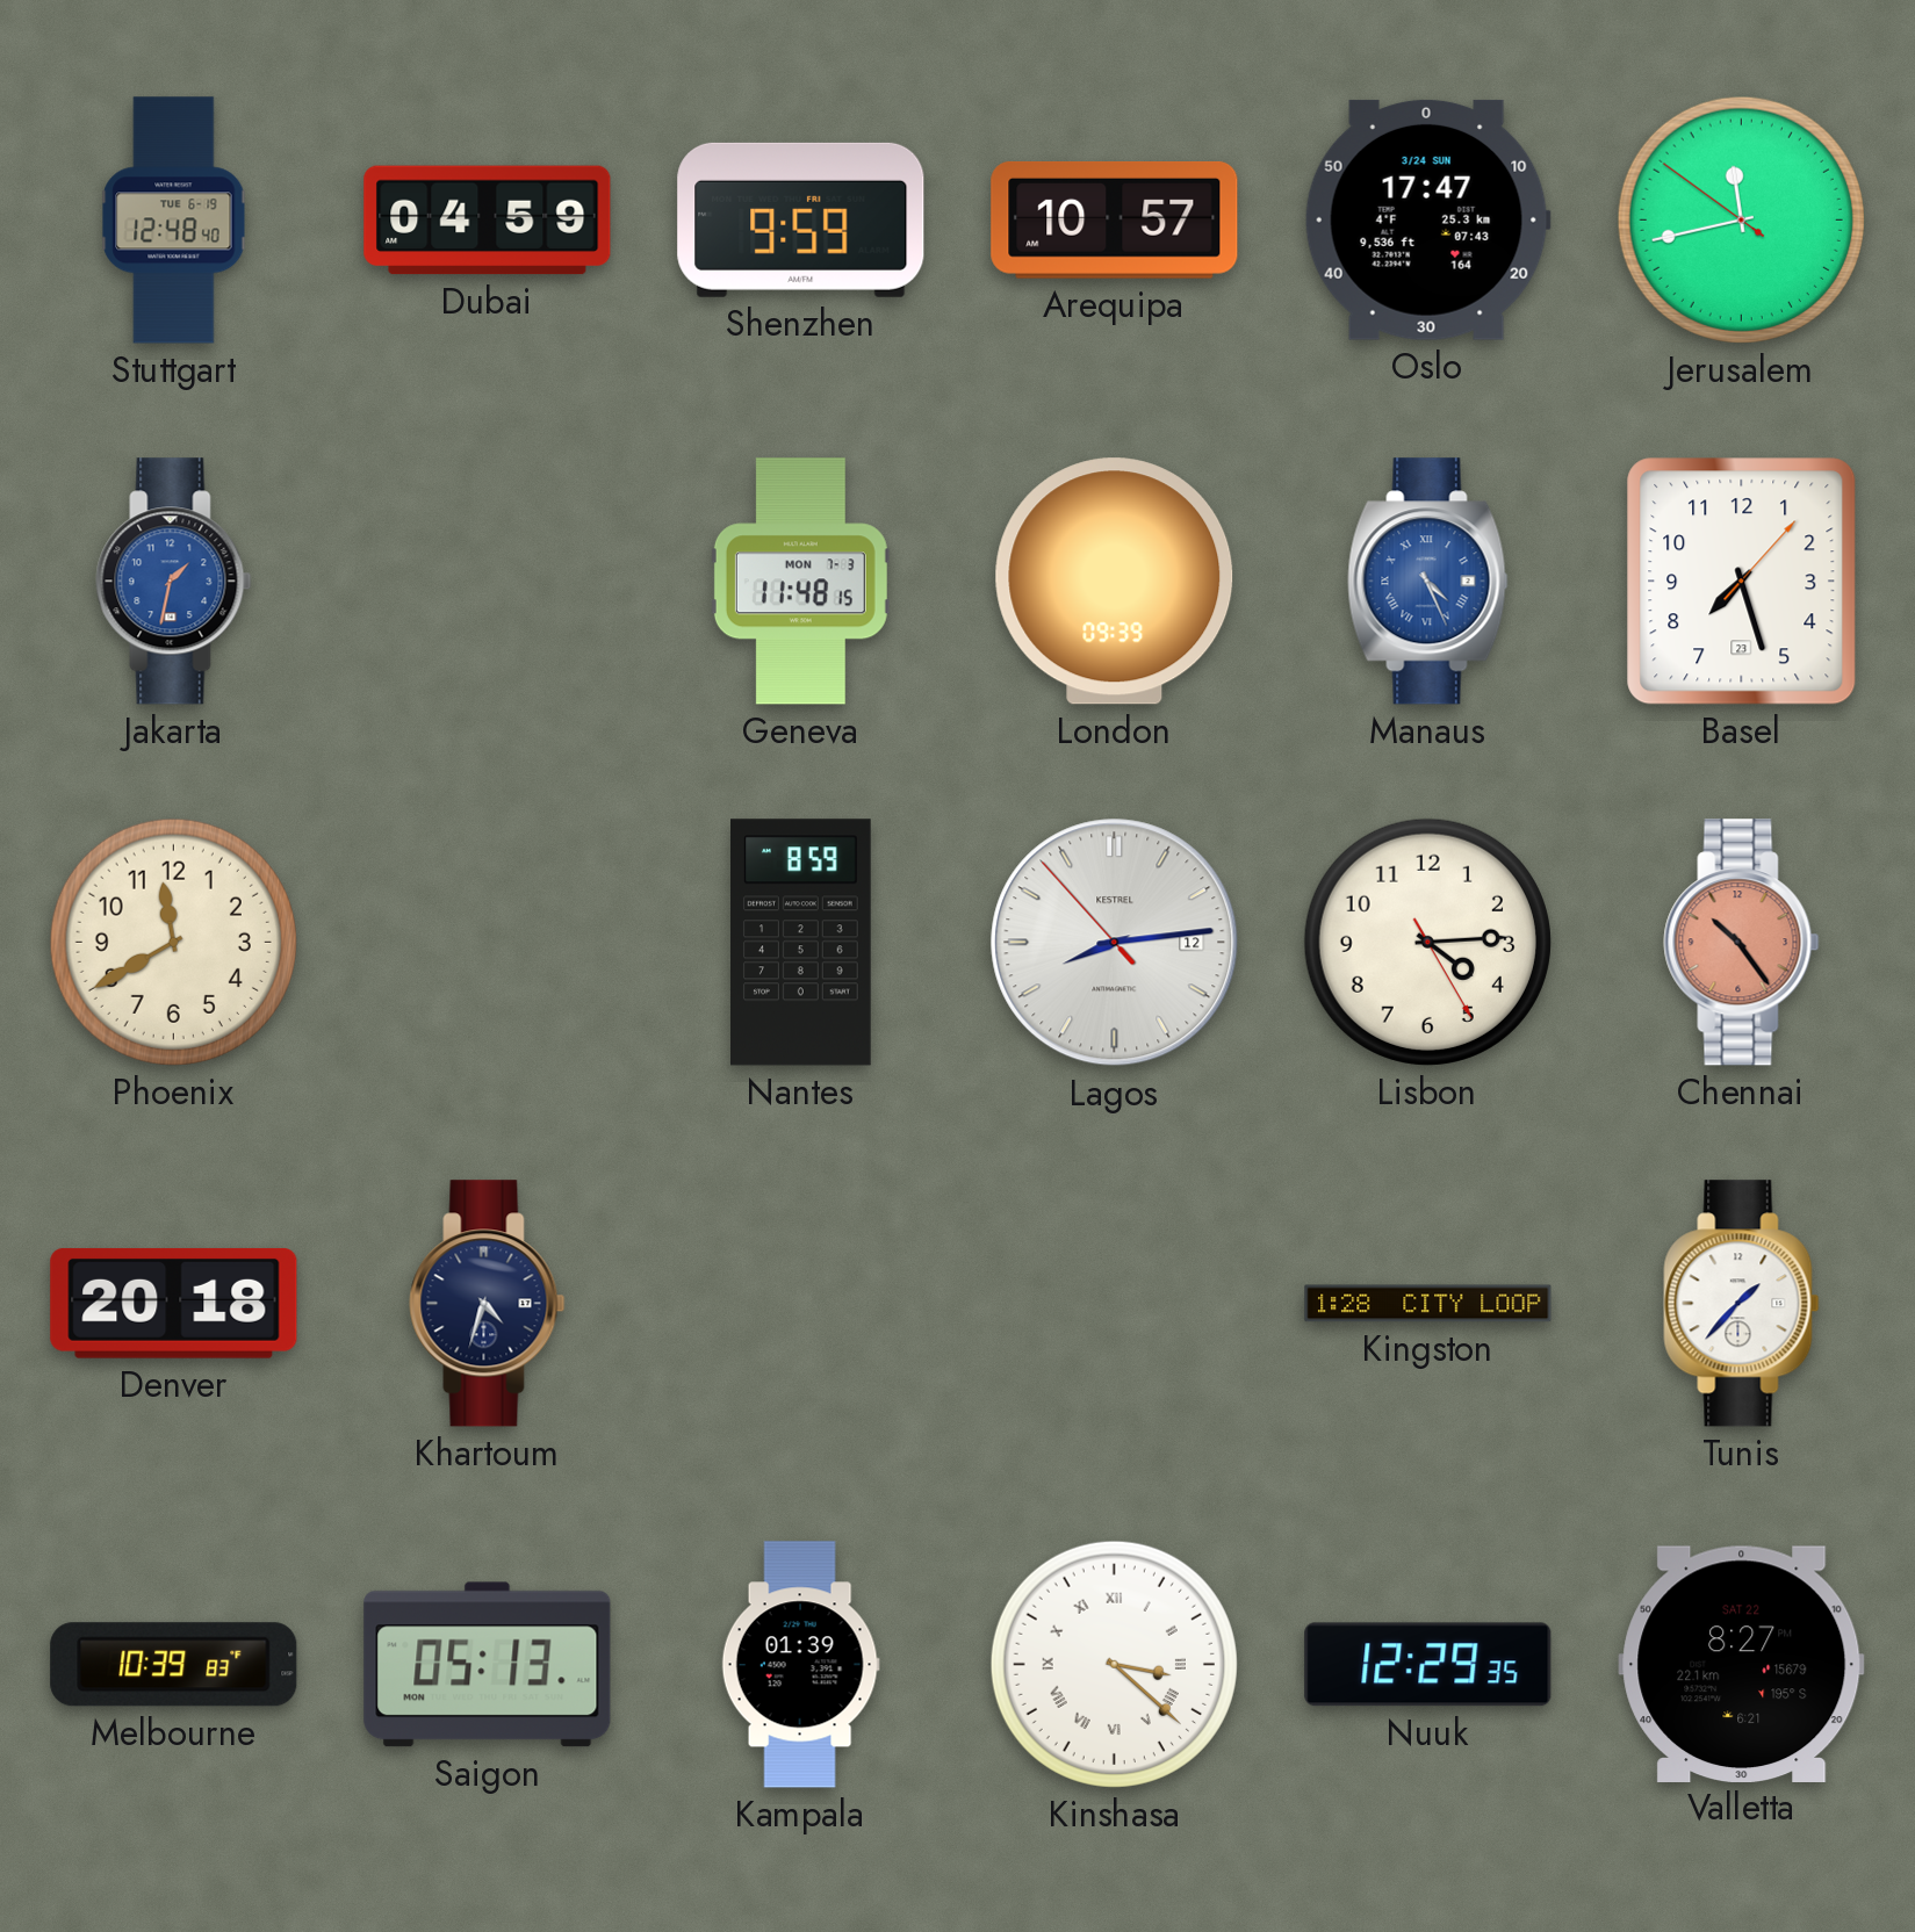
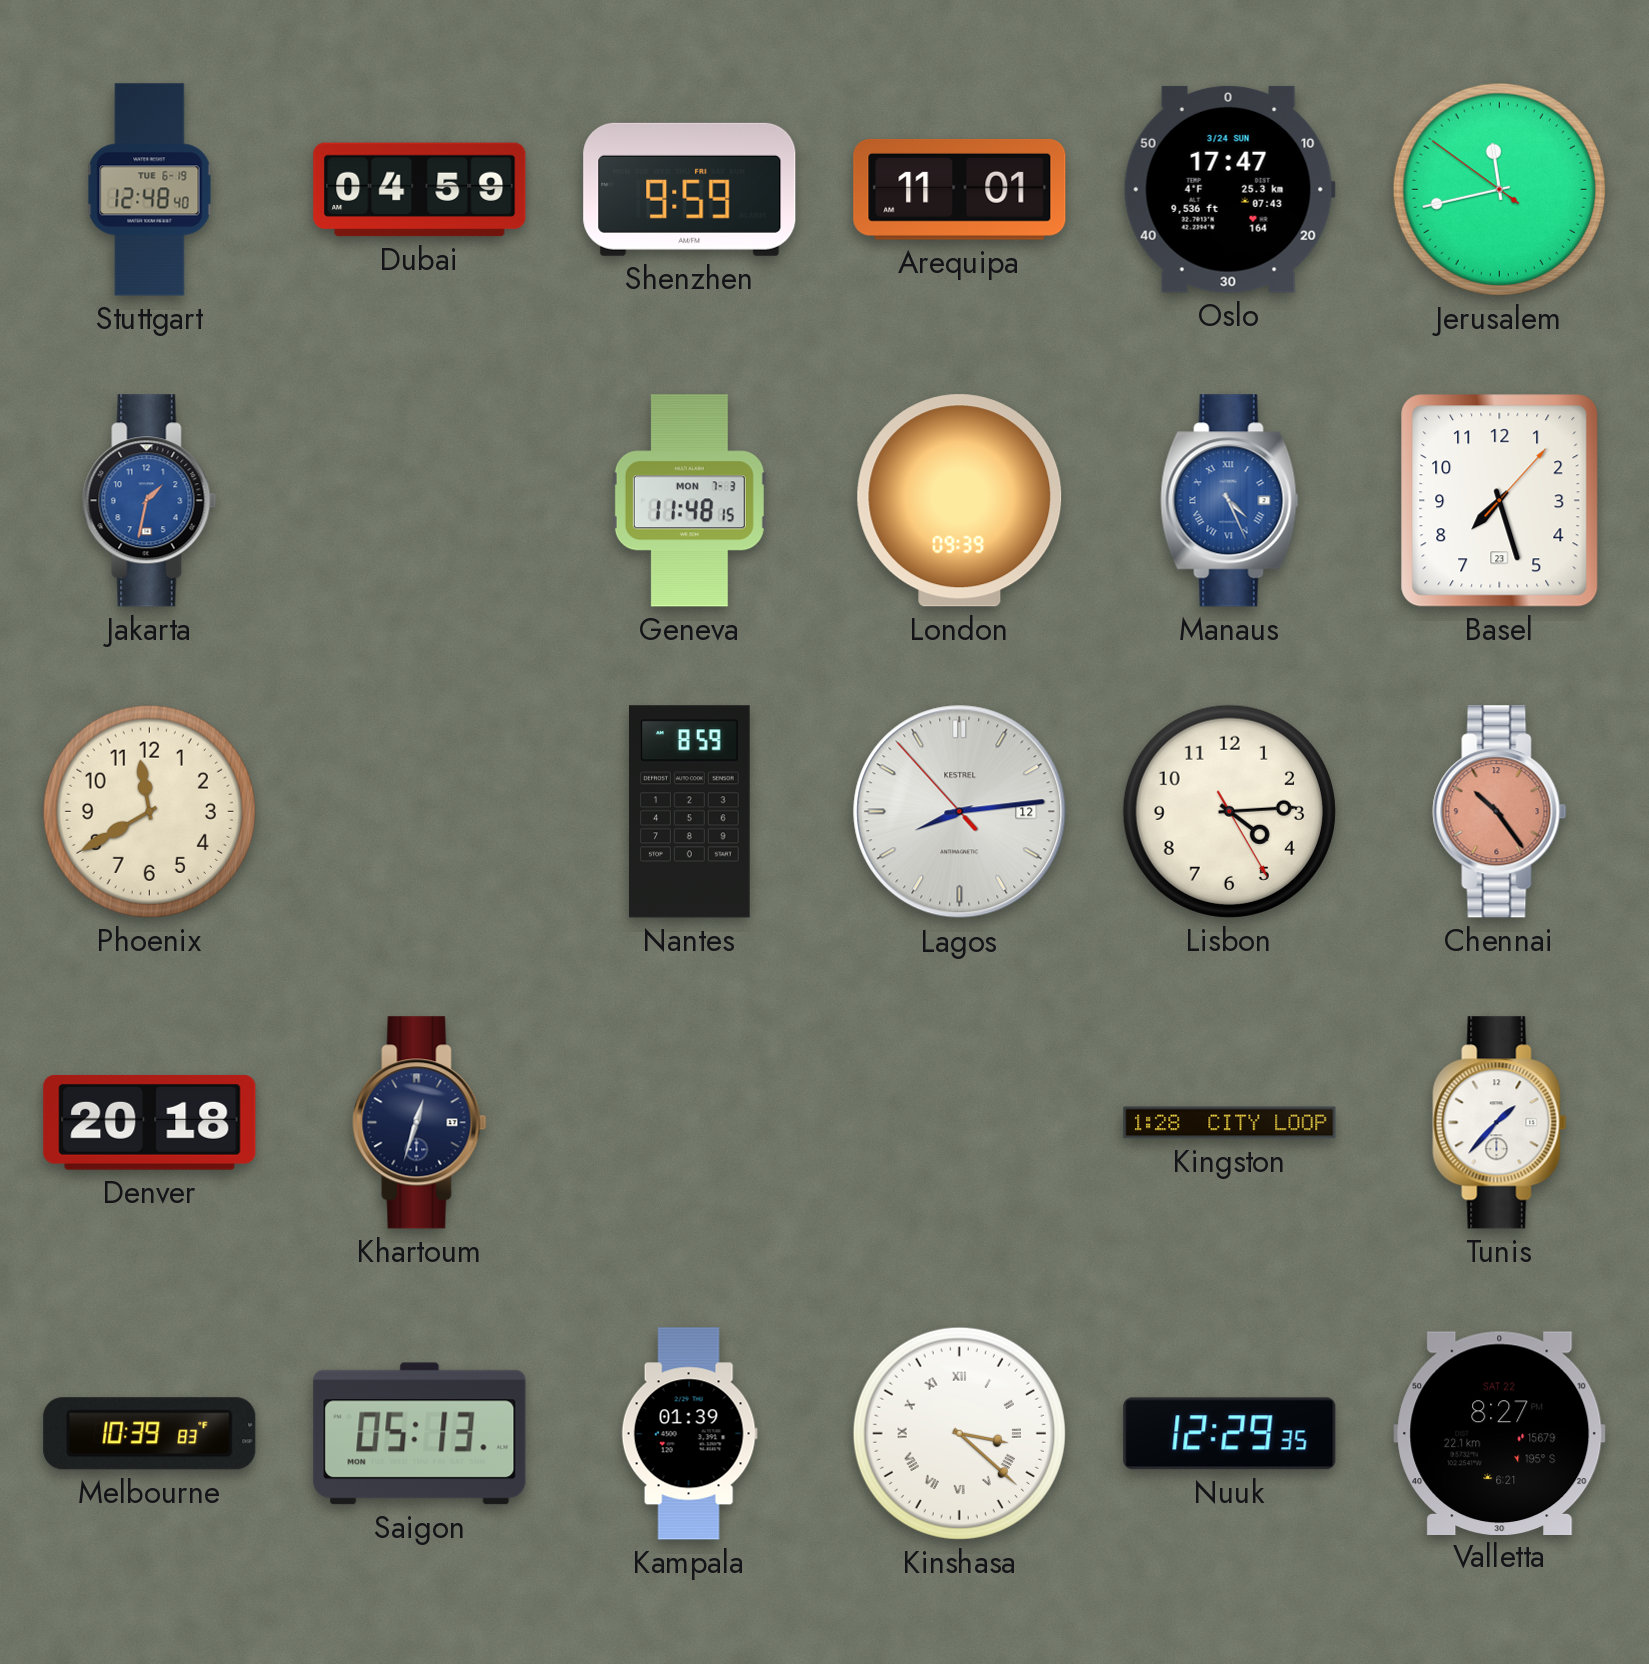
Arequipa: 10:57 -> 11:01
Khartoum: 4:33 -> 12:33
